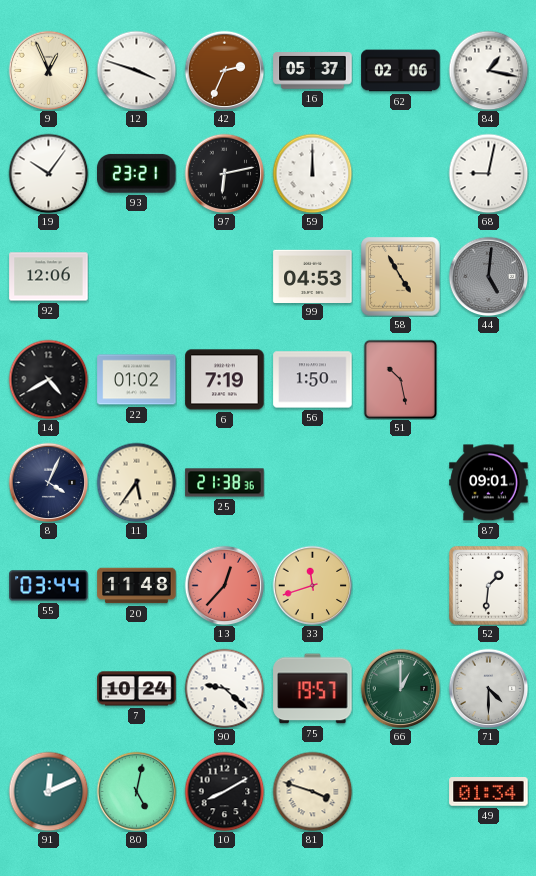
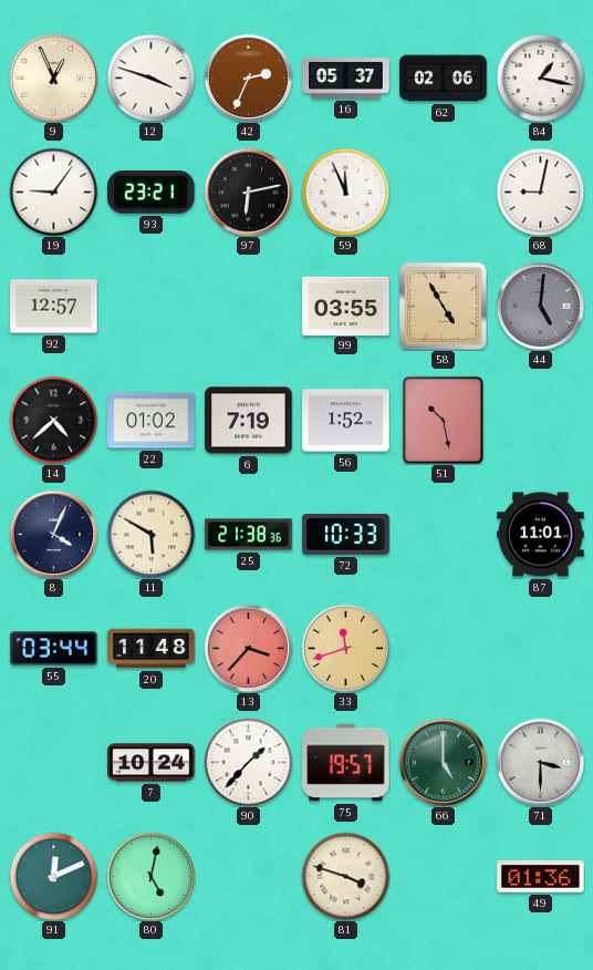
19: 10:06 -> 9:06
59: 12:00 -> 11:56
92: 12:06 -> 12:57
99: 04:53 -> 03:55
14: 4:40 -> 4:38
56: 1:50 -> 1:52
11: 5:36 -> 5:50
72: none -> 10:33
87: 09:01 -> 11:01
13: 12:37 -> 3:37
52: 1:31 -> none
90: 9:22 -> 1:37
66: 1:00 -> 5:00
71: 4:30 -> 3:30
10: 8:10 -> none
49: 01:34 -> 01:36
